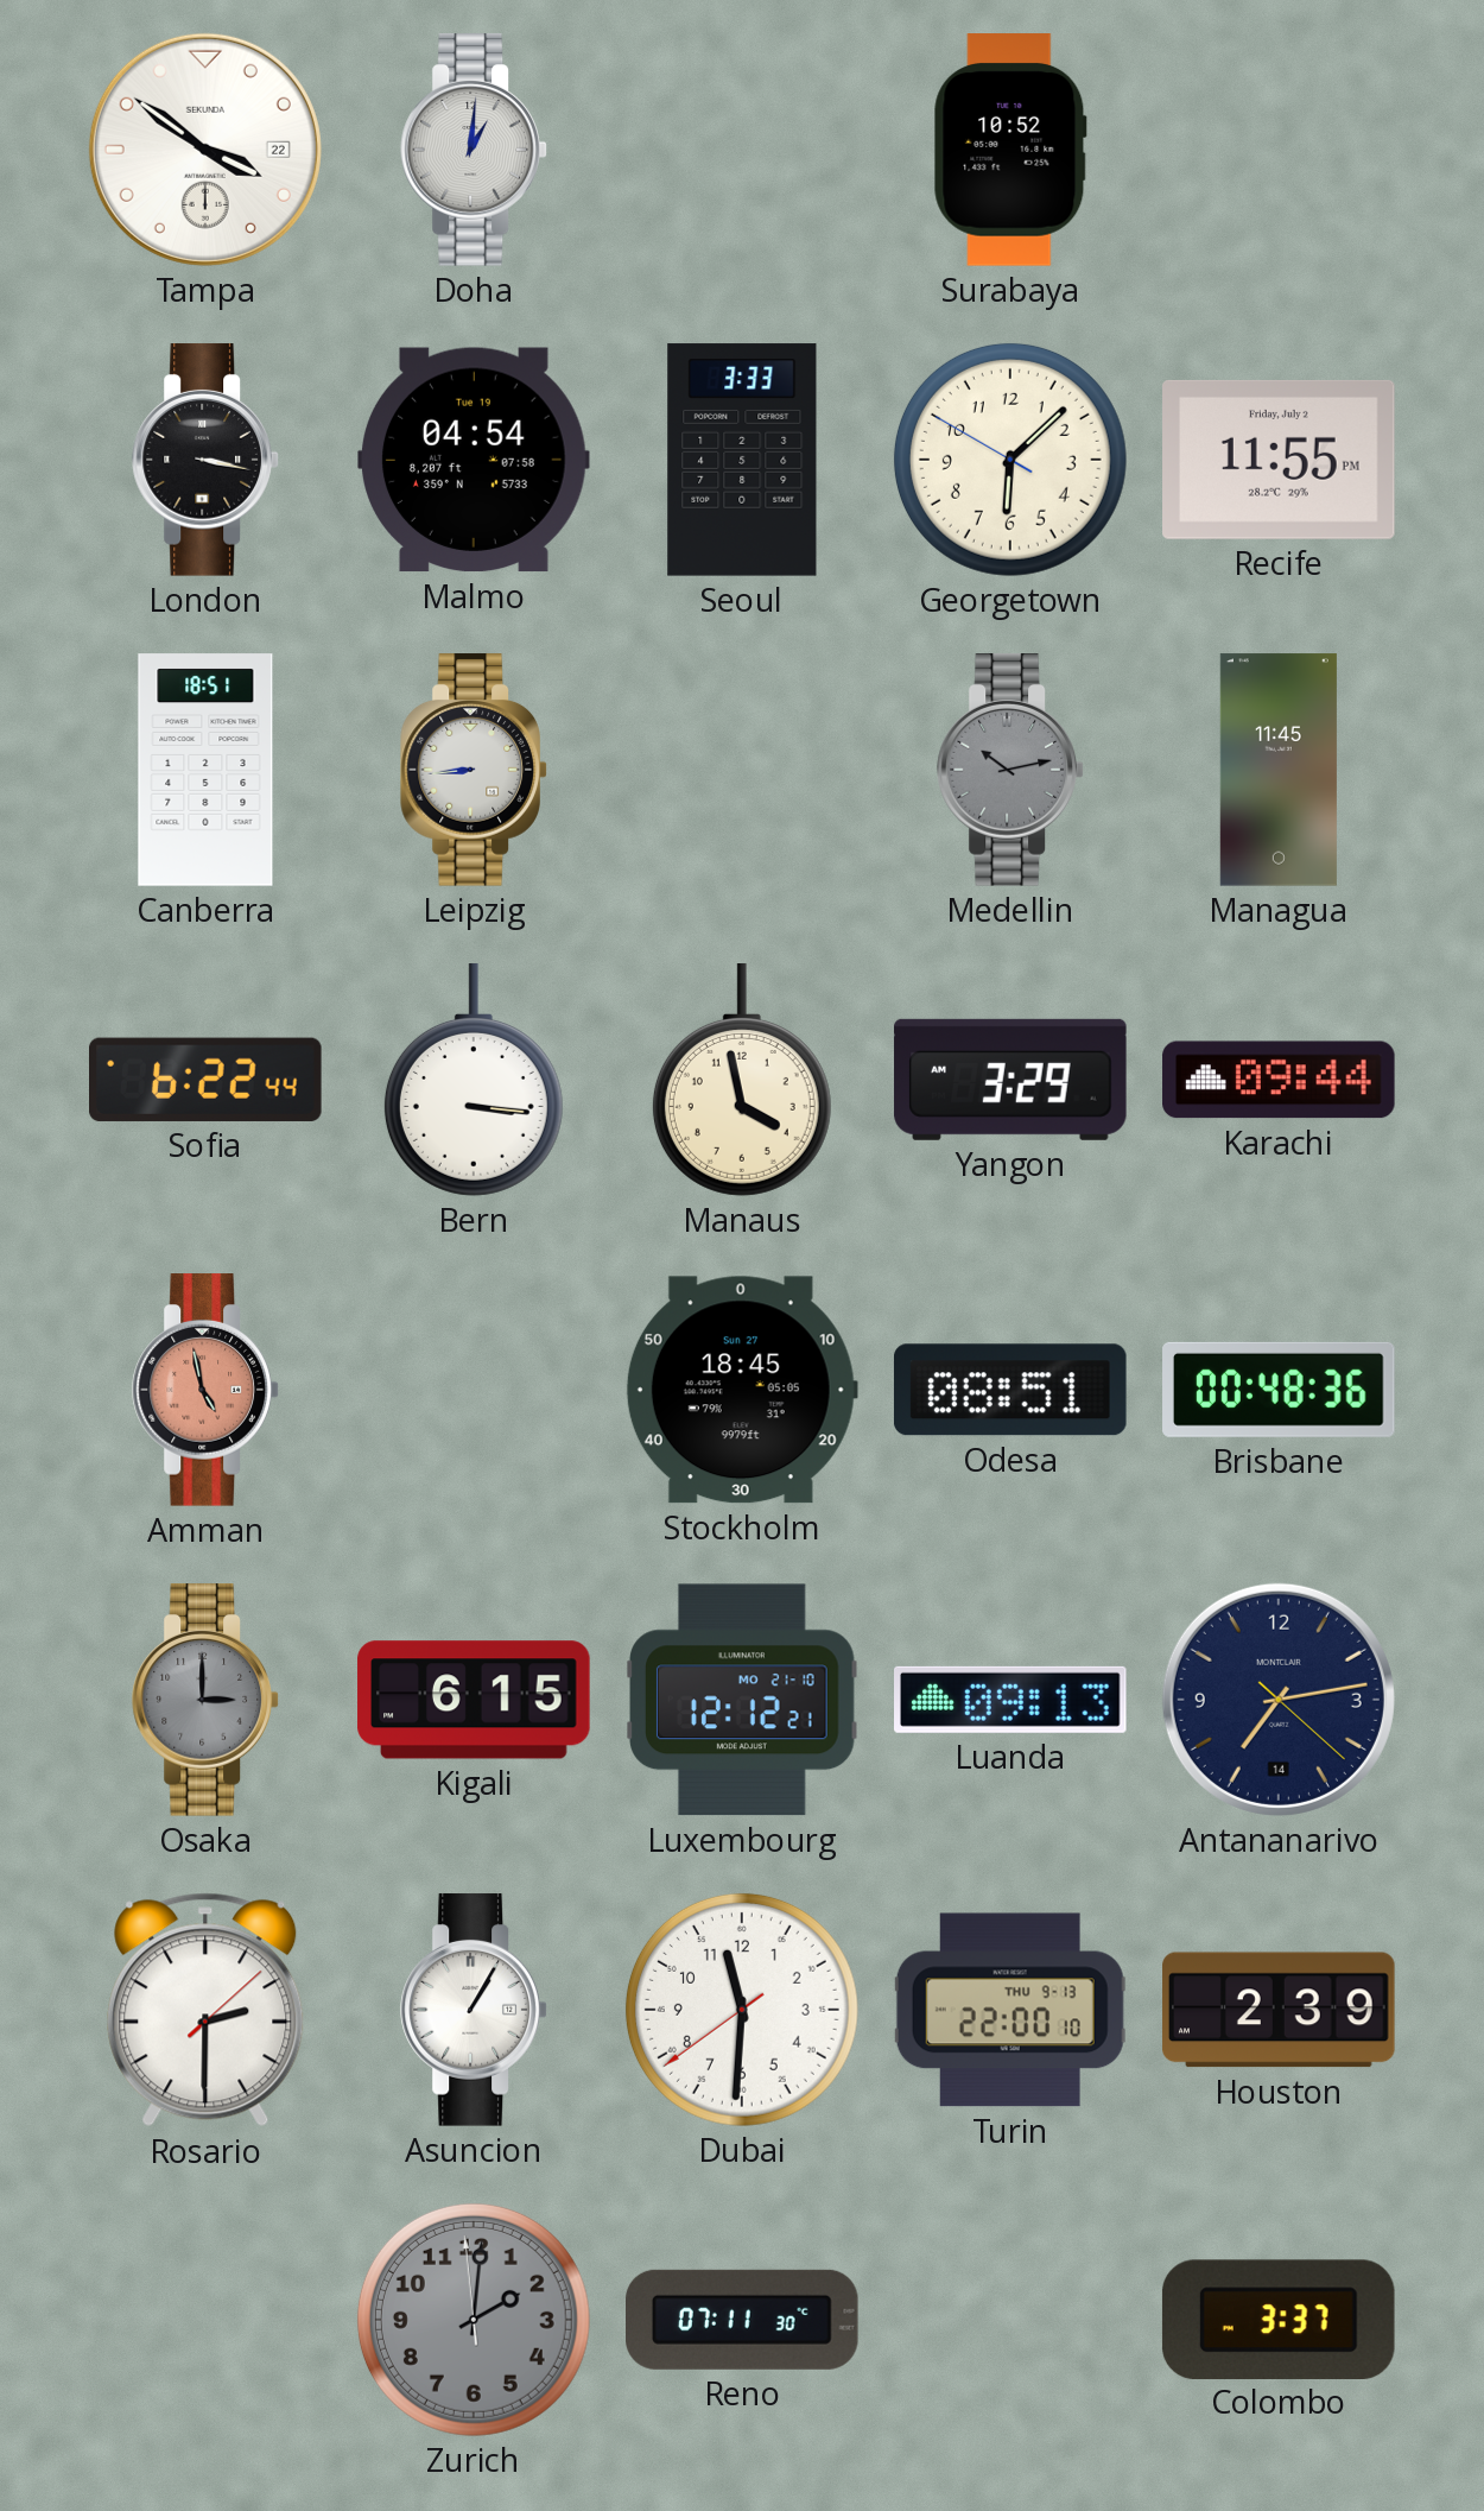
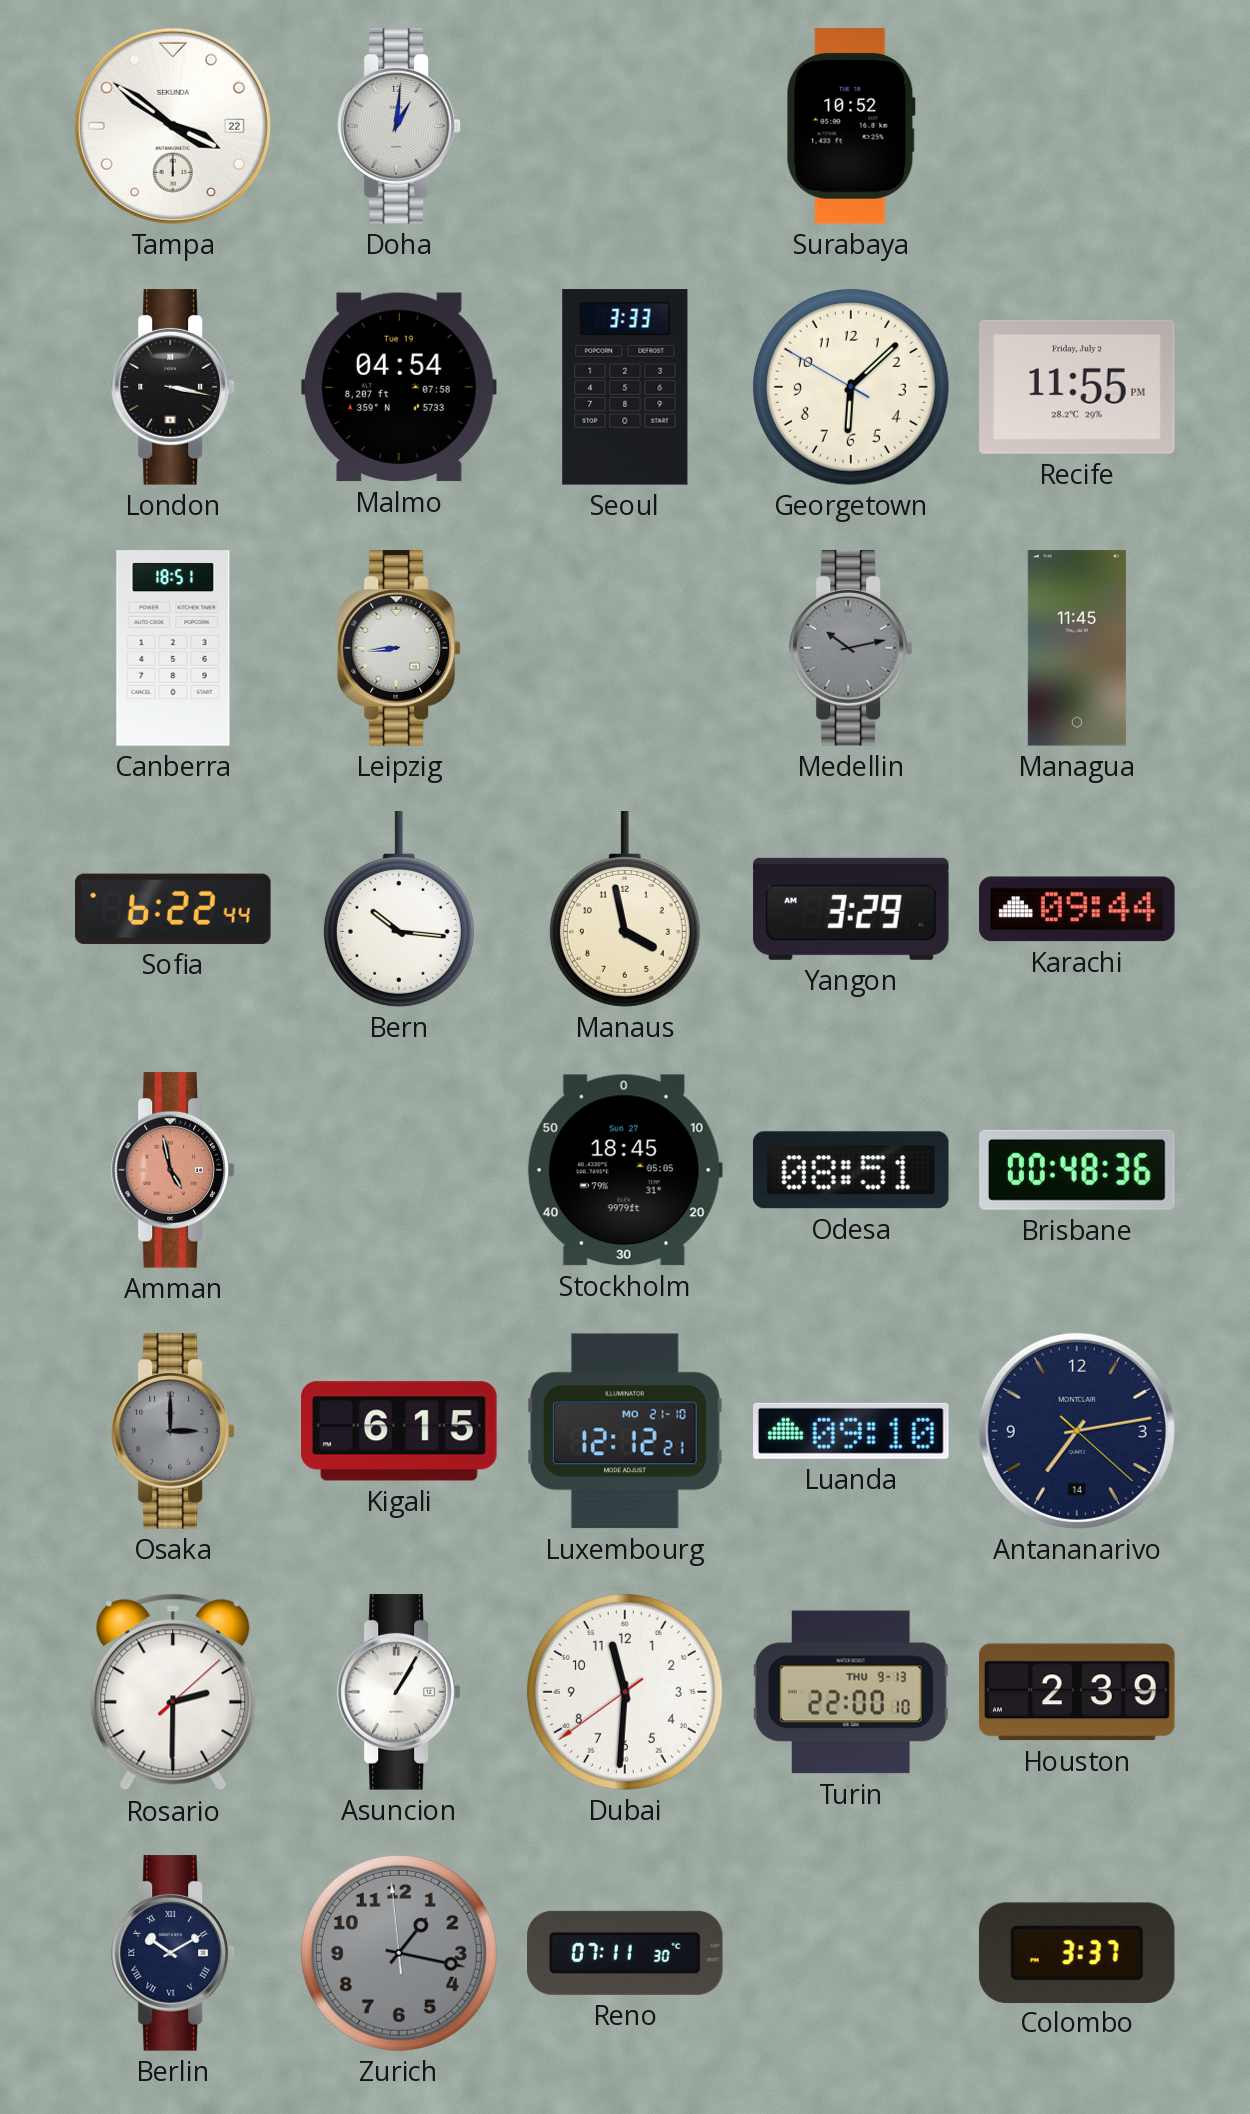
Bern: 3:16 -> 10:16
Luanda: 09:13 -> 09:10
Berlin: none -> 10:10
Zurich: 2:00 -> 1:16
